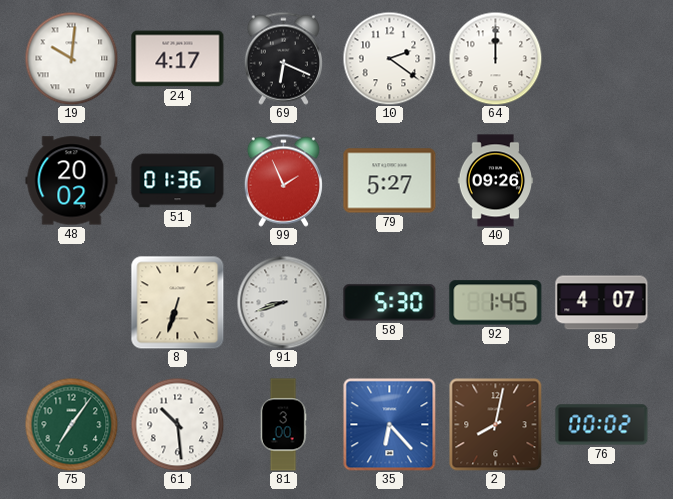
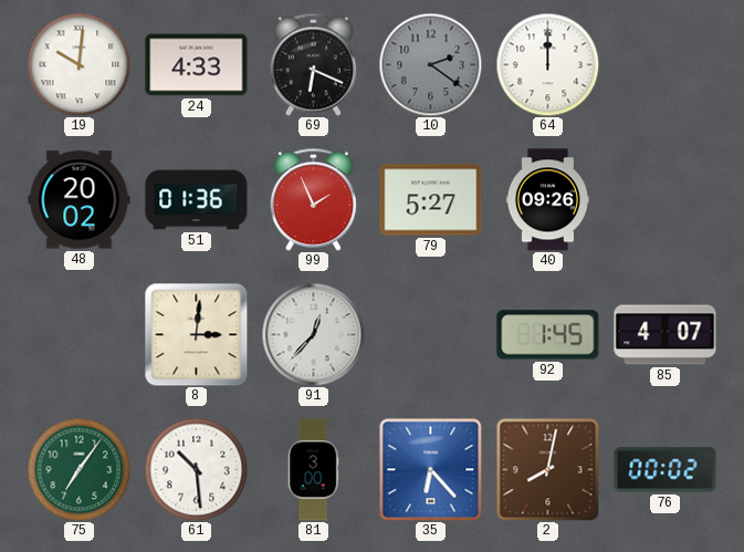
24: 4:17 -> 4:33
10 dial: white -> grey
8: 6:33 -> 3:01
91: 8:42 -> 12:37
58: 5:30 -> none
